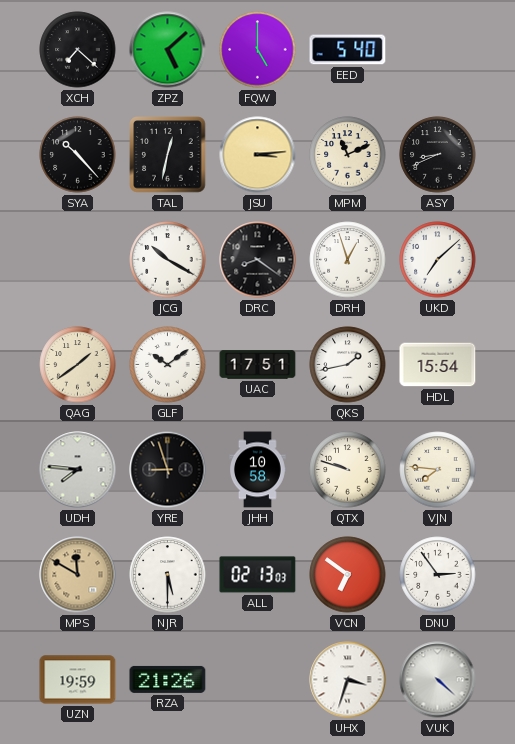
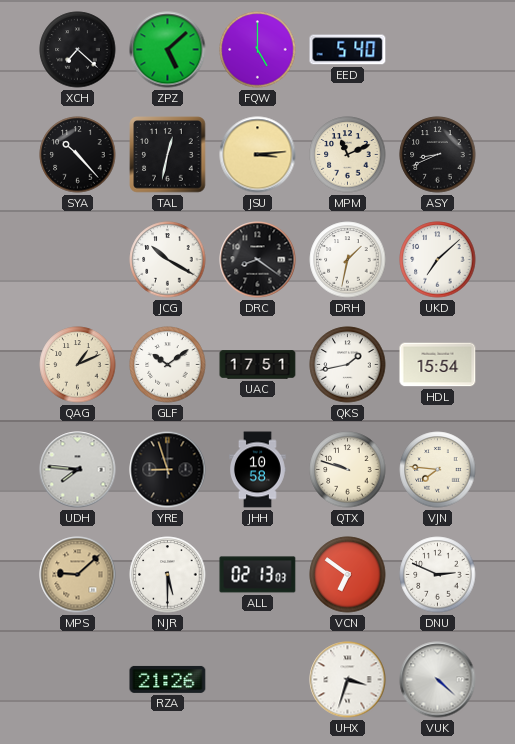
DRH: 12:57 -> 1:32
QAG: 1:39 -> 1:11
MPS: 11:50 -> 9:08
DNU: 2:54 -> 2:49
UZN: 19:59 -> none
